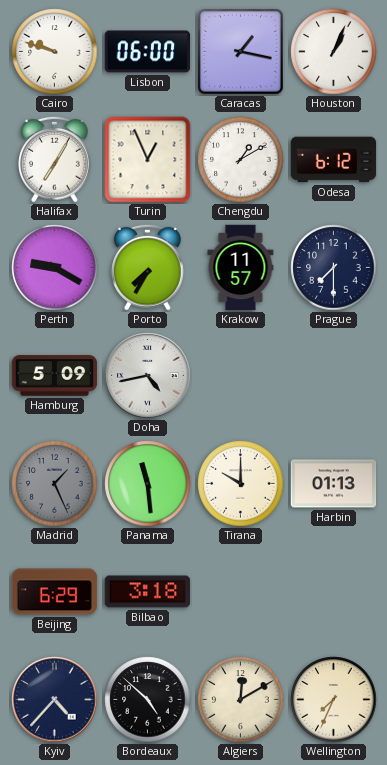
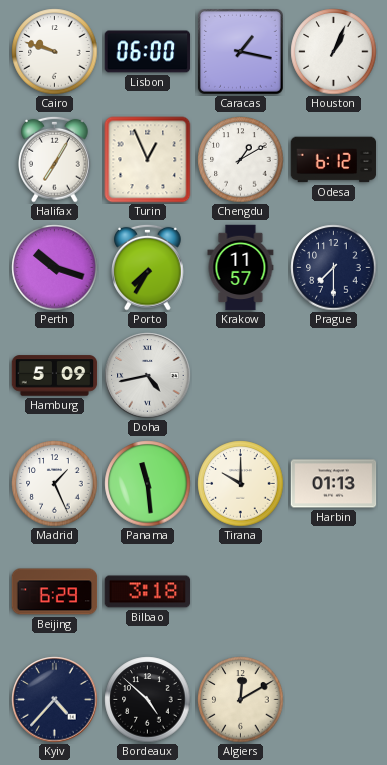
Perth: 9:20 -> 10:18
Madrid dial: grey -> white
Wellington: 7:34 -> none
